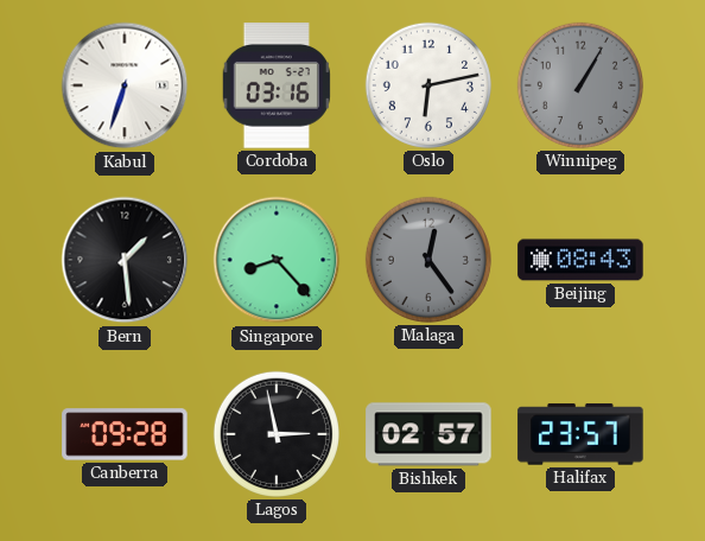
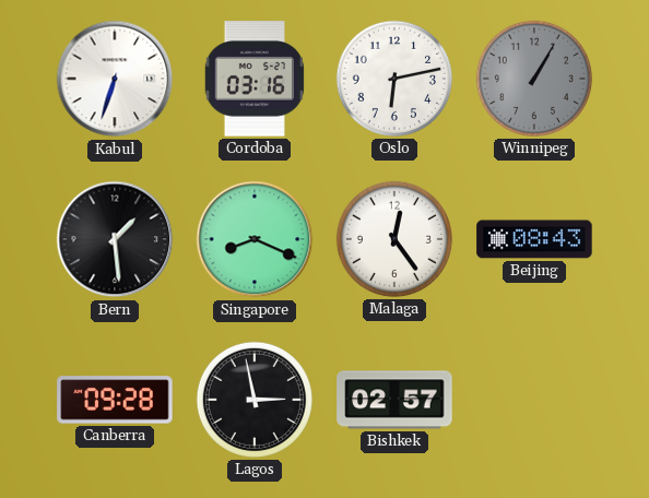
Singapore: 8:23 -> 8:19
Malaga dial: grey -> white
Halifax: 23:57 -> none
